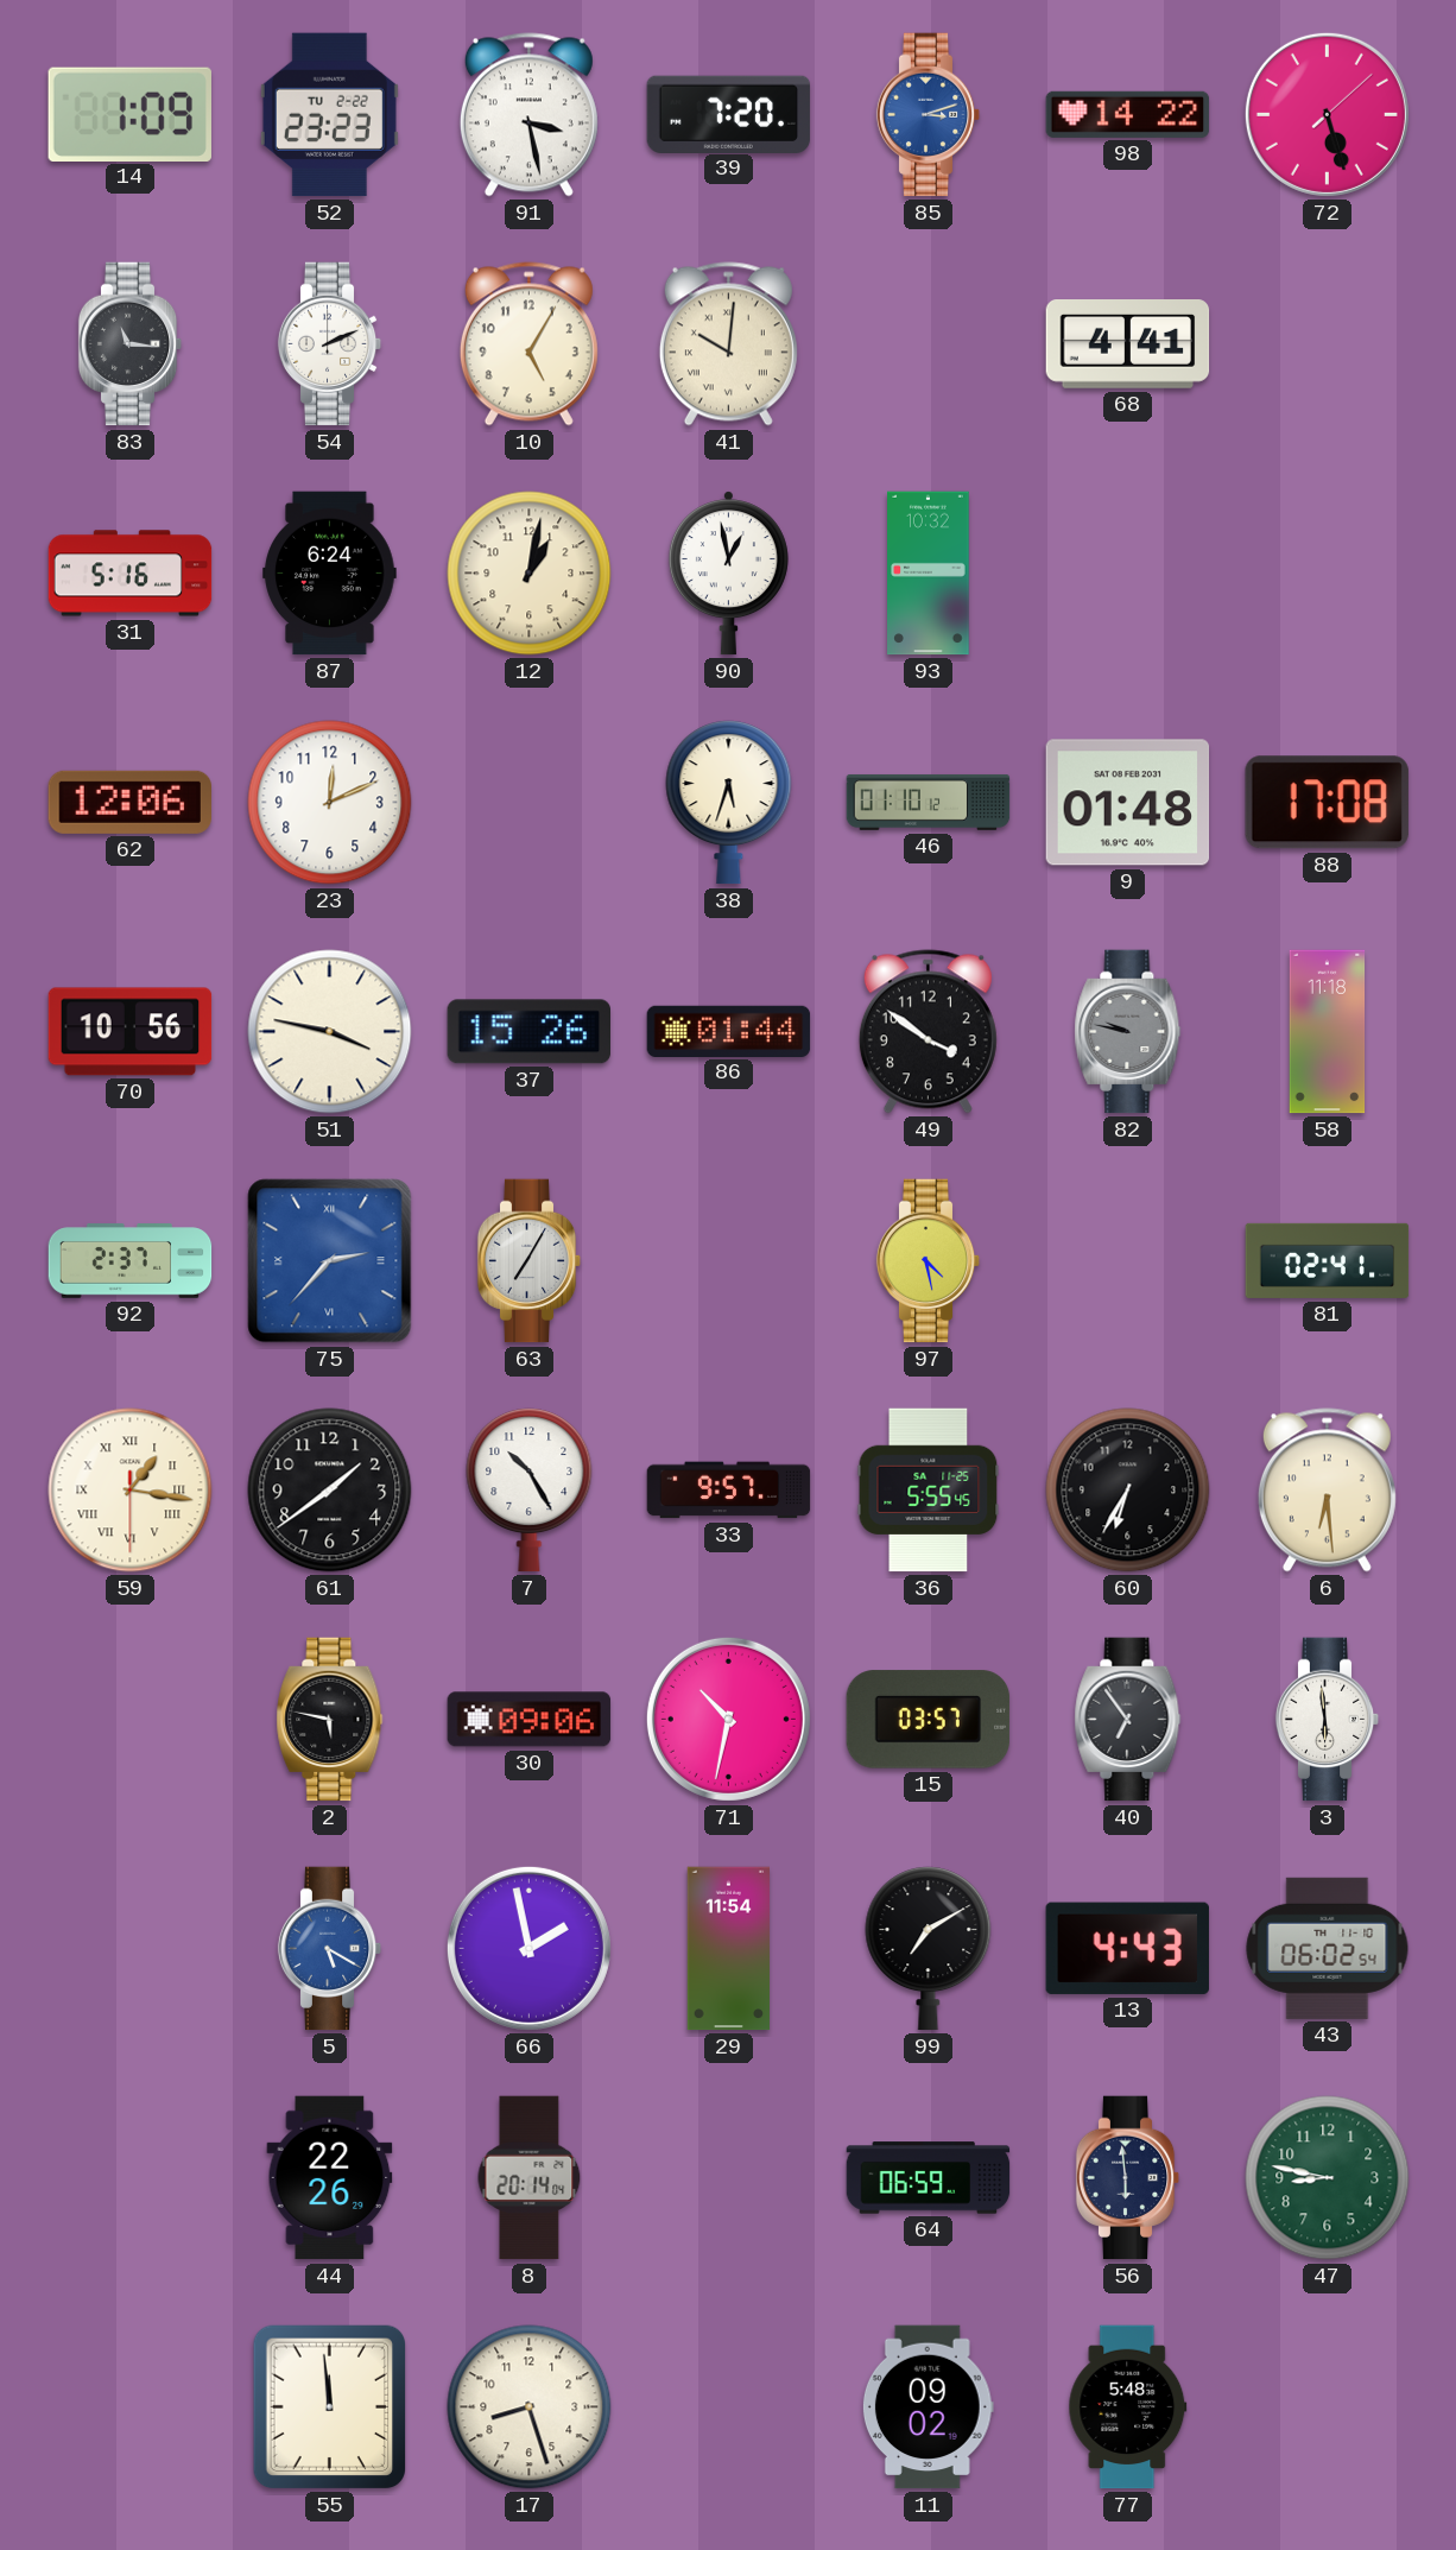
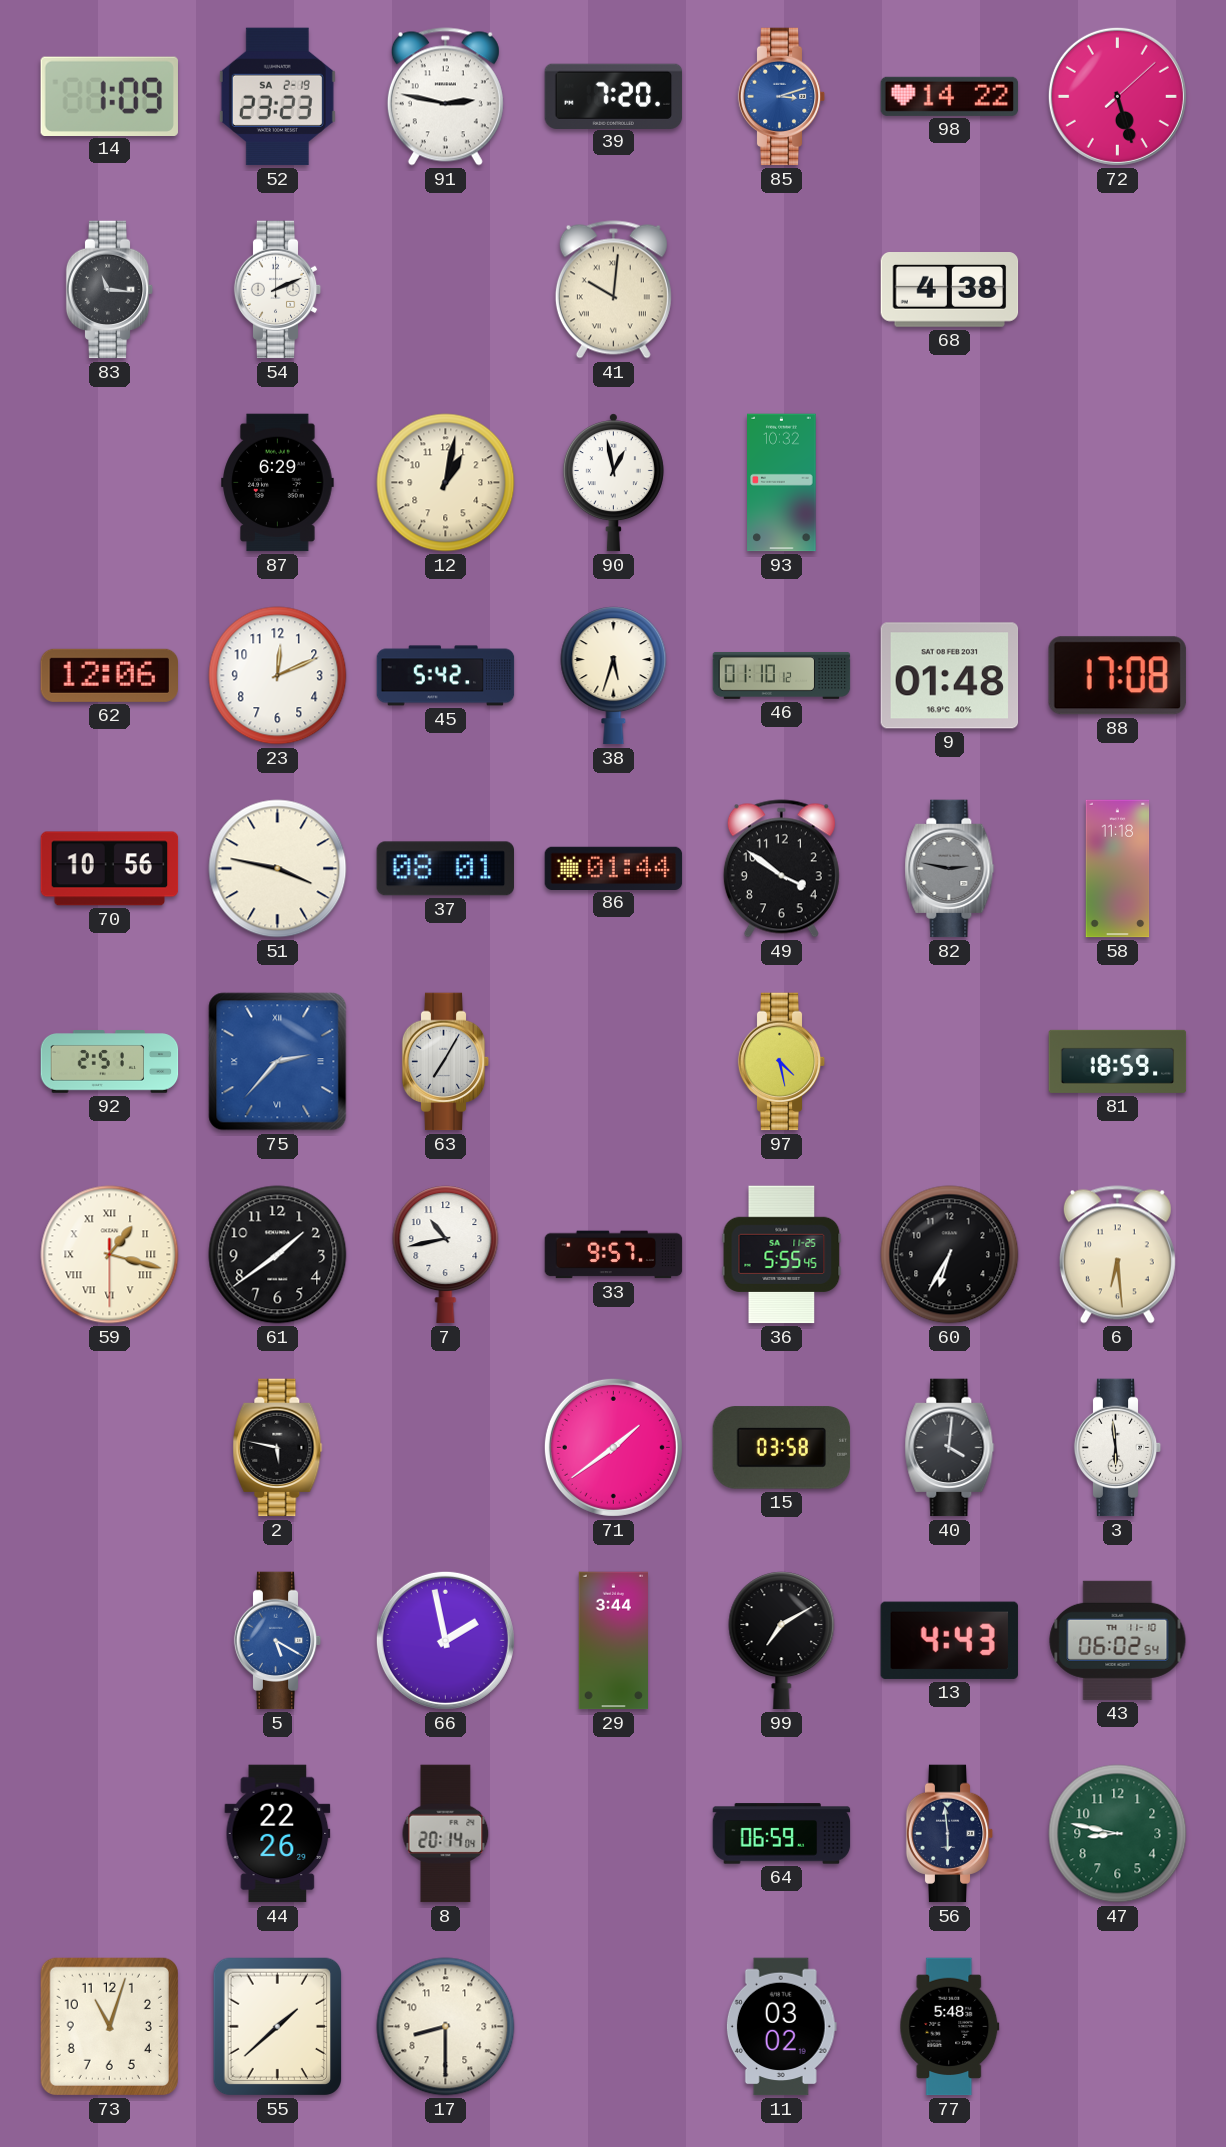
52 date: TU 2-22 -> SA 2-19
91: 3:28 -> 2:47
10: 5:05 -> none
68: 4:41 -> 4:38
31: 5:16 -> none
87: 6:24 -> 6:29
45: none -> 5:42
37: 15:26 -> 08:01
82: 9:47 -> 2:47
92: 2:37 -> 2:51
81: 02:41 -> 18:59
59: 1:16 -> 1:17
7: 10:25 -> 10:43
30: 09:06 -> none
71: 10:32 -> 1:39
15: 03:57 -> 03:58
40: 6:54 -> 4:01
29: 11:54 -> 3:44
73: none -> 11:03
55: 11:59 -> 1:38
17: 8:27 -> 8:30
11: 09:02 -> 03:02
